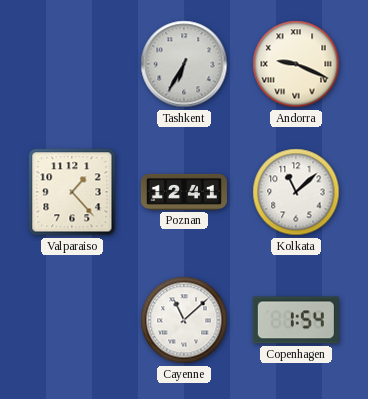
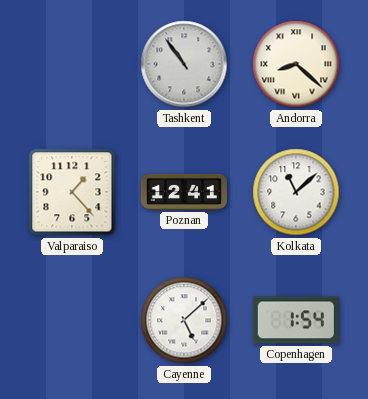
Tashkent: 6:35 -> 10:54
Andorra: 9:19 -> 8:22
Cayenne: 11:08 -> 5:08
